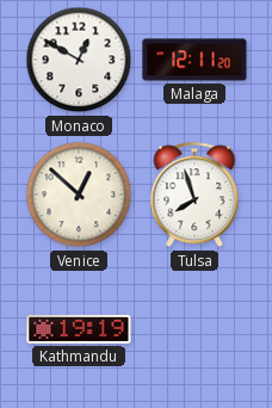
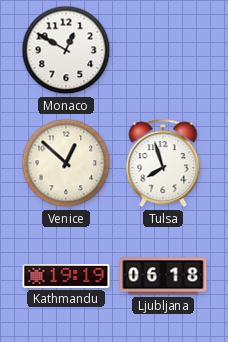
Malaga: 12:11 -> none
Ljubljana: none -> 06:18
